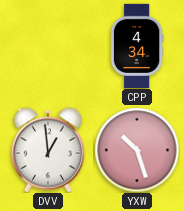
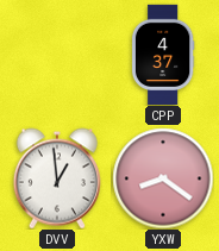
CPP: 4:34 -> 4:37
YXW: 10:27 -> 8:21
